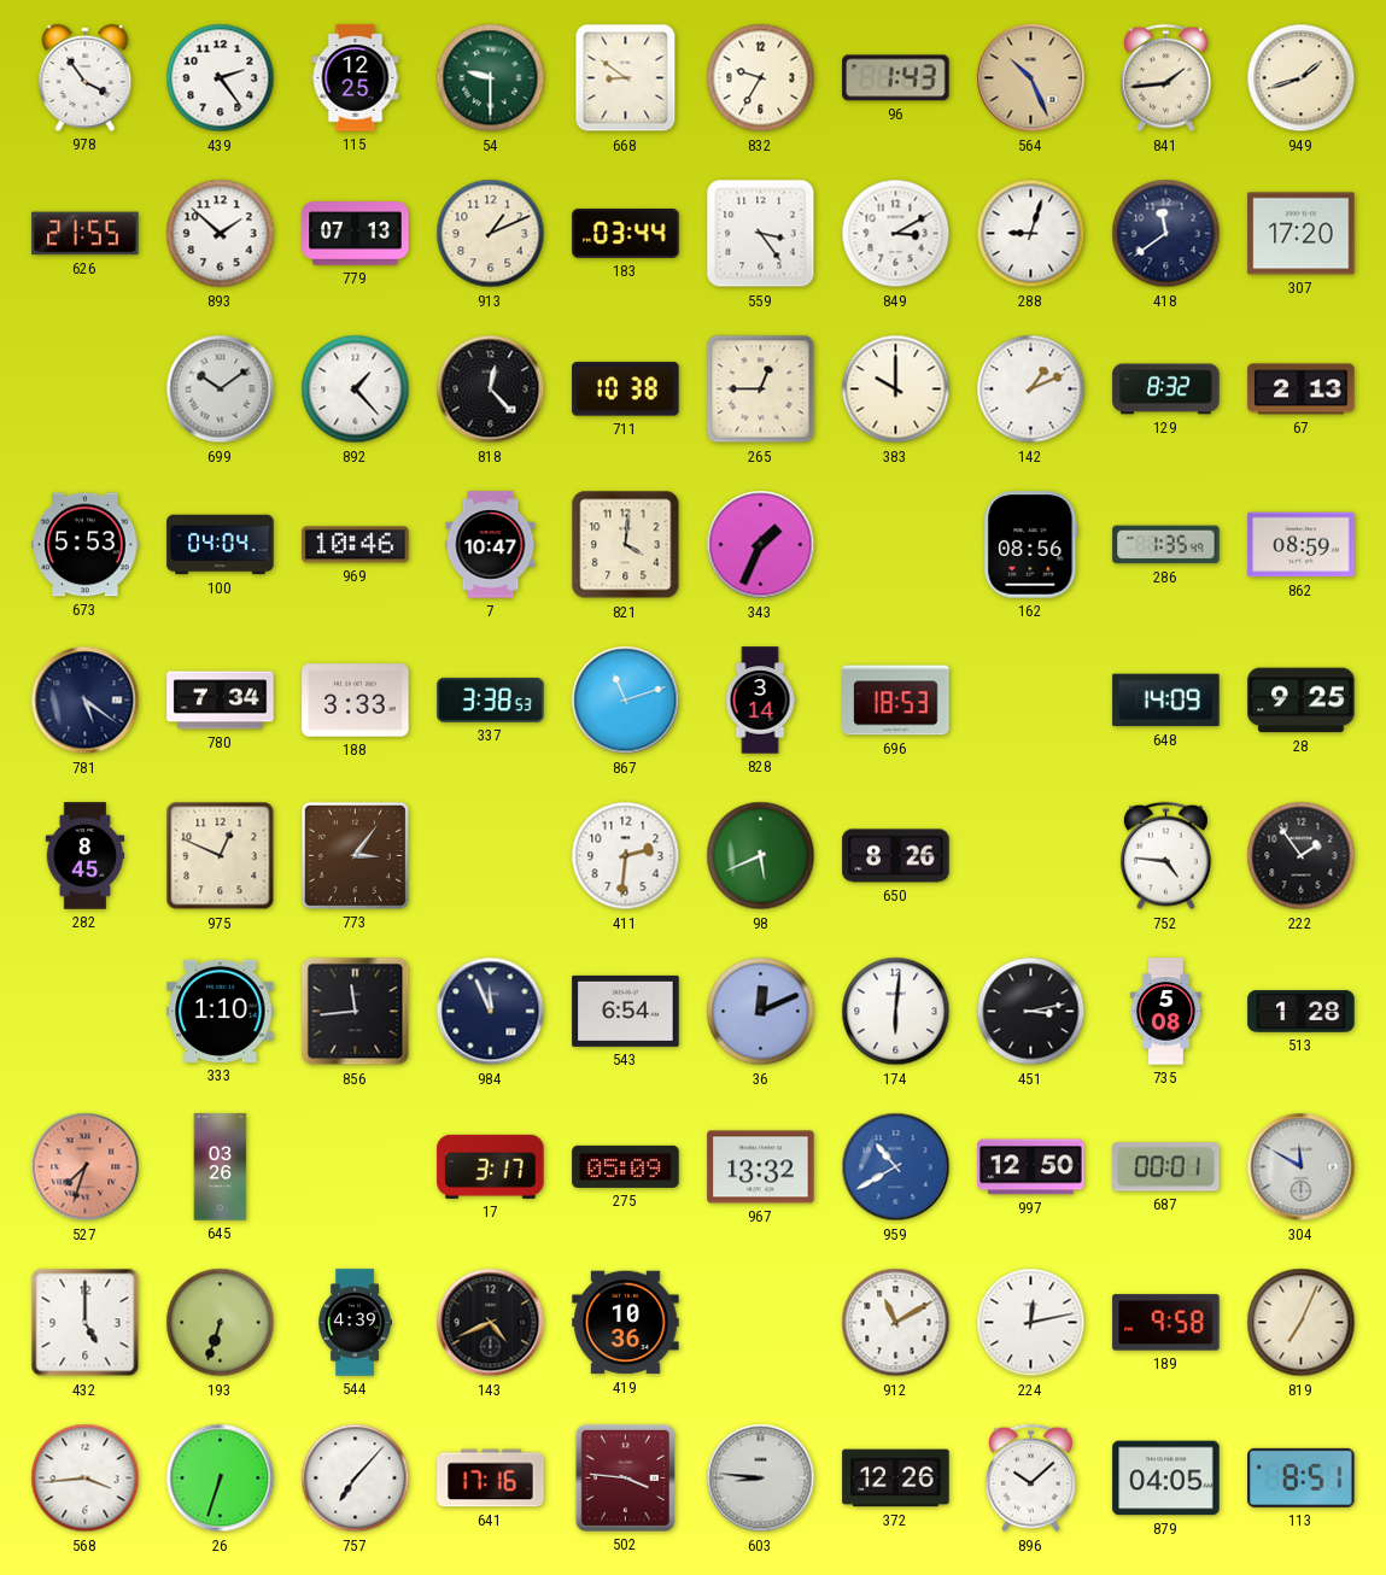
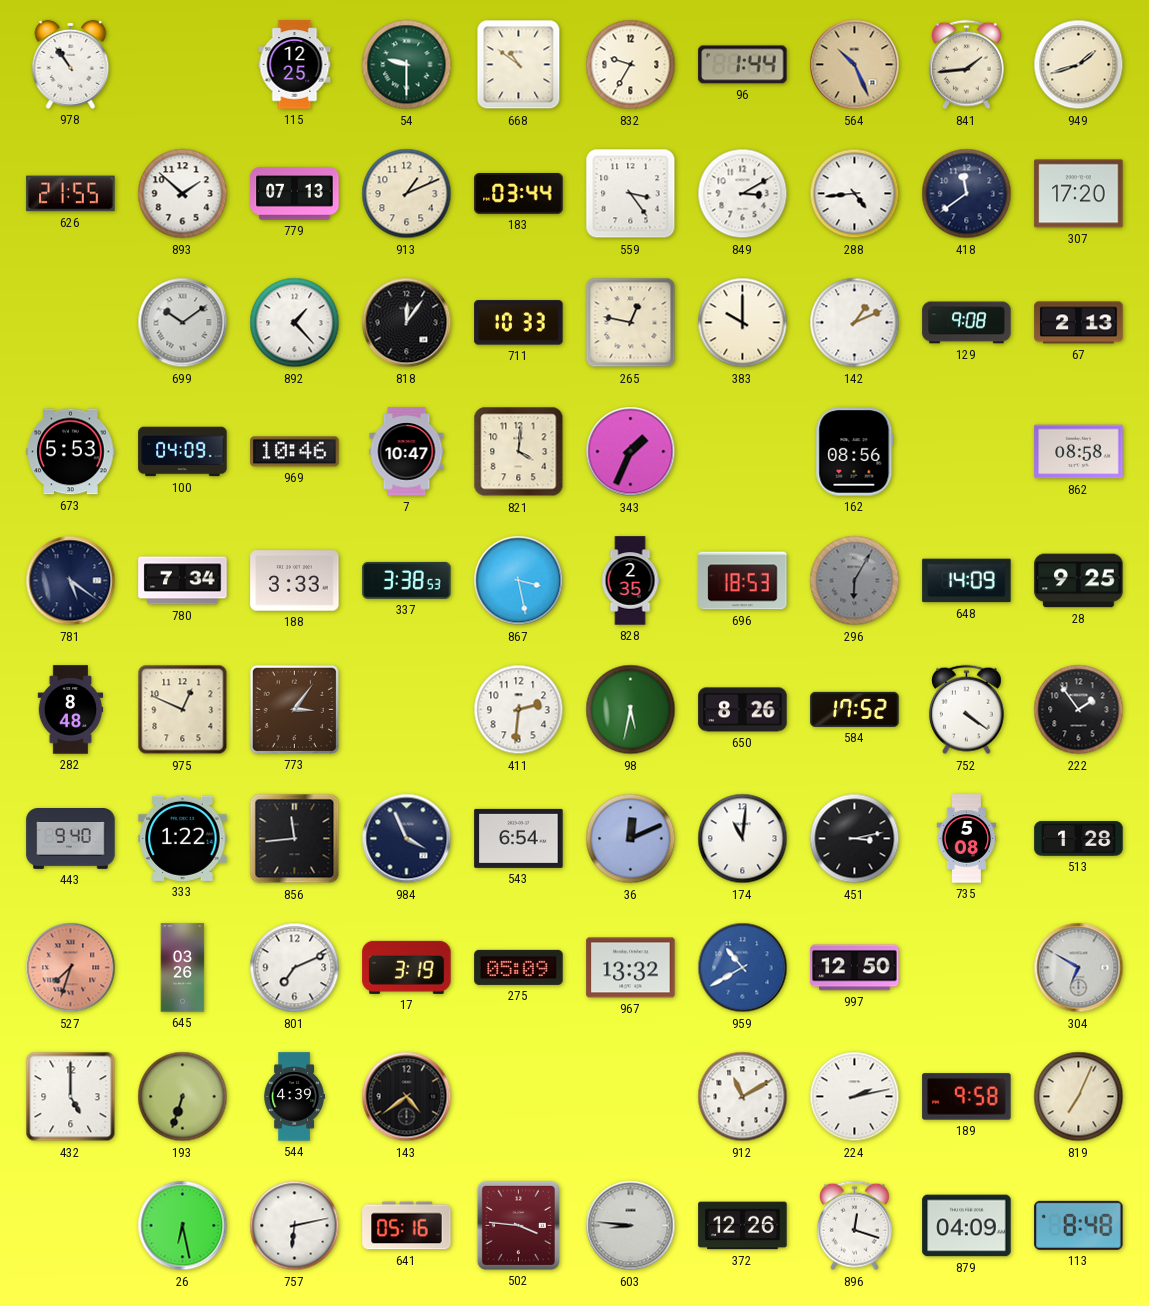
978: 3:54 -> 10:54
439: 2:24 -> none
668: 8:51 -> 10:51
96: 1:43 -> 1:44
288: 9:03 -> 4:44
818: 12:23 -> 12:06
711: 10:38 -> 10:33
265: 12:45 -> 12:47
129: 8:32 -> 9:08
100: 04:04 -> 04:09
286: 1:35 -> none
862: 08:59 -> 08:58
867: 11:12 -> 3:28
828: 3:14 -> 2:35
296: none -> 6:05
282: 8:45 -> 8:48
98: 5:41 -> 5:32
584: none -> 17:52
752: 4:46 -> 4:21
443: none -> 9:40
333: 1:10 -> 1:22
984: 11:56 -> 3:56
174: 6:01 -> 11:01
801: none -> 7:11
17: 3:17 -> 3:19
687: 00:01 -> none
304: 11:50 -> 6:50
143: 4:41 -> 4:39
419: 10:36 -> none
224: 12:13 -> 2:13
568: 3:44 -> none
26: 6:33 -> 6:28
757: 7:07 -> 6:13
641: 17:16 -> 05:16
896: 10:08 -> 12:18
879: 04:05 -> 04:09
113: 8:51 -> 8:48
